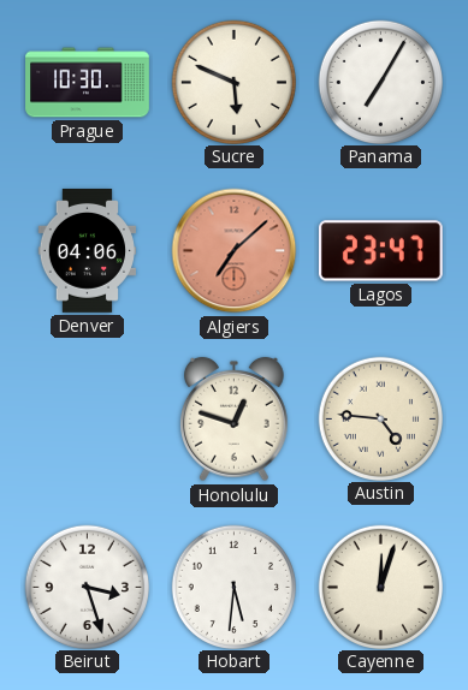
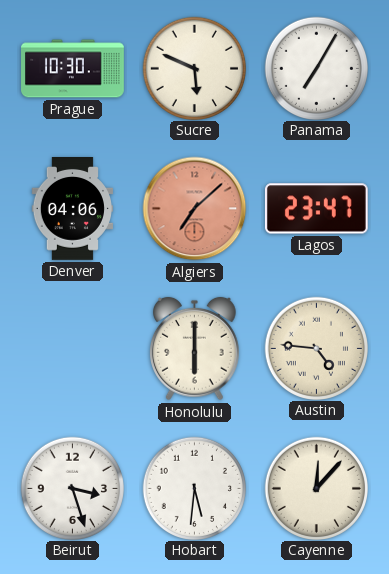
Honolulu: 12:48 -> 6:00
Cayenne: 12:03 -> 12:07
